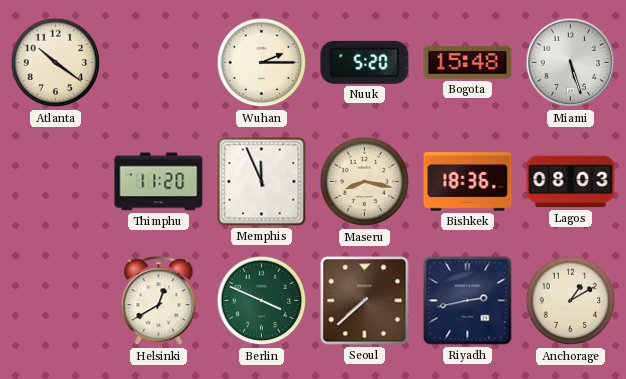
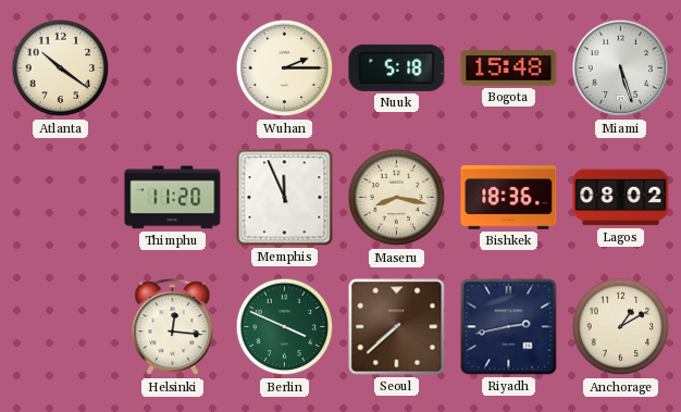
Nuuk: 5:20 -> 5:18
Lagos: 08:03 -> 08:02
Helsinki: 12:40 -> 12:16
